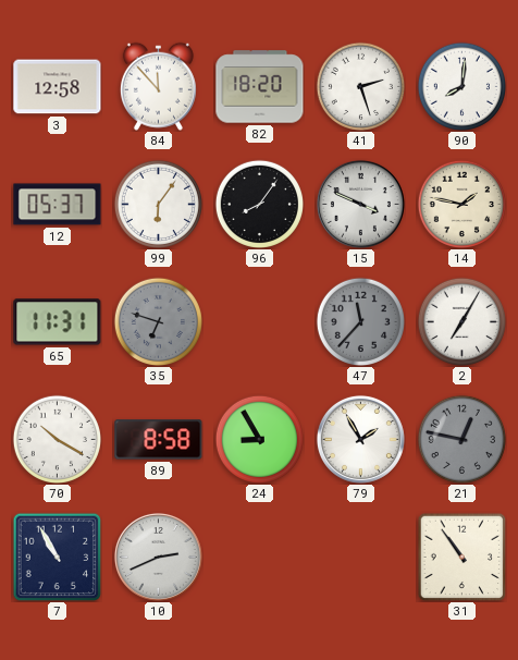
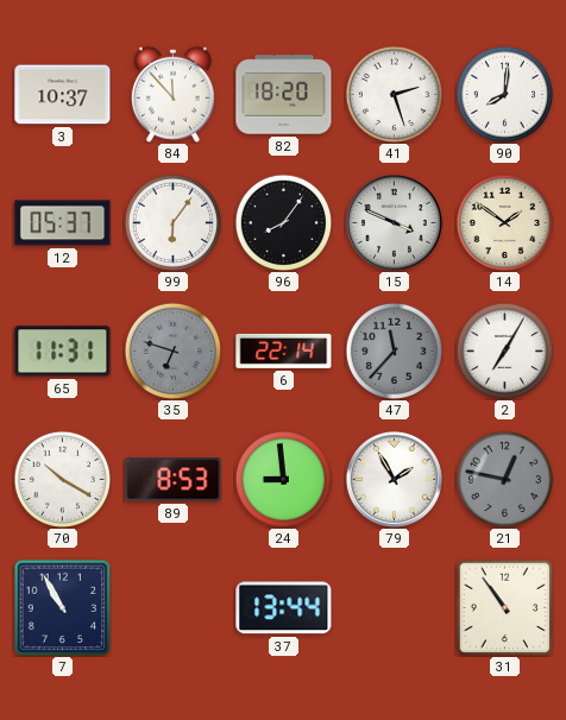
3: 12:58 -> 10:37
14: 1:47 -> 1:51
6: none -> 22:14
89: 8:58 -> 8:53
24: 8:55 -> 8:59
10: 2:41 -> none
37: none -> 13:44
